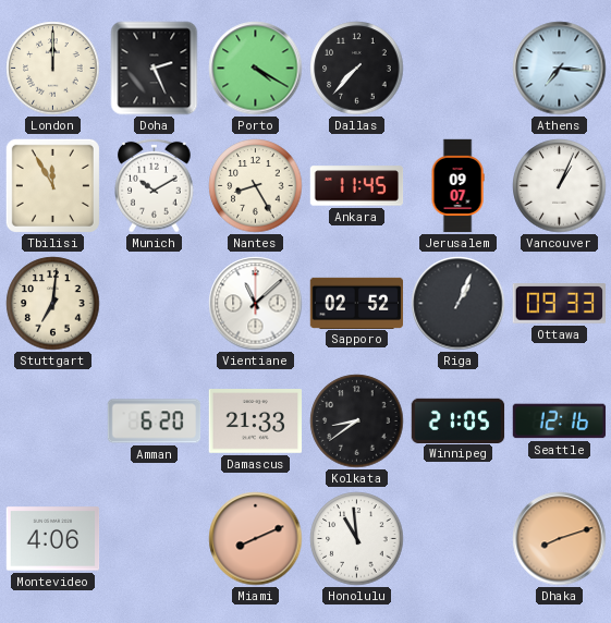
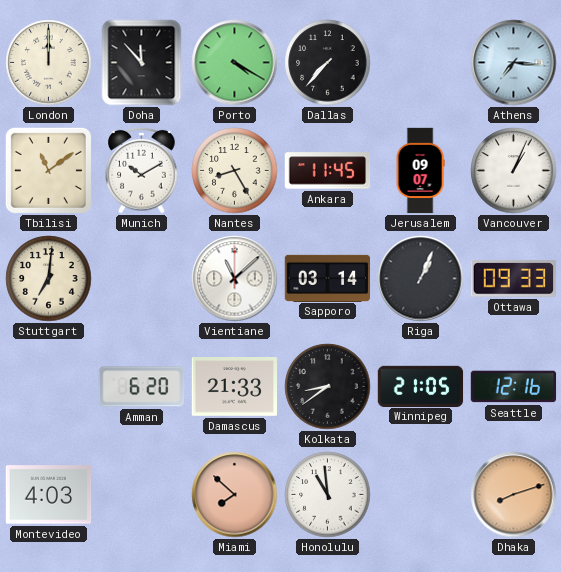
Doha: 2:26 -> 11:53
Tbilisi: 11:55 -> 11:09
Sapporo: 02:52 -> 03:14
Montevideo: 4:06 -> 4:03
Miami: 8:11 -> 7:52
